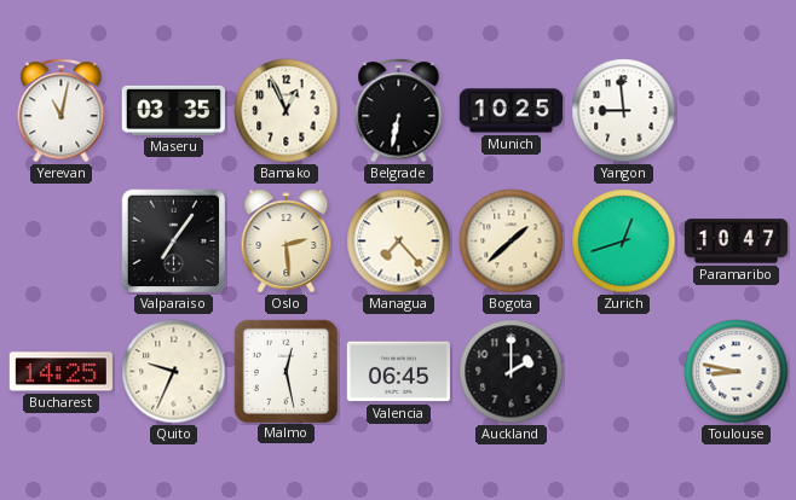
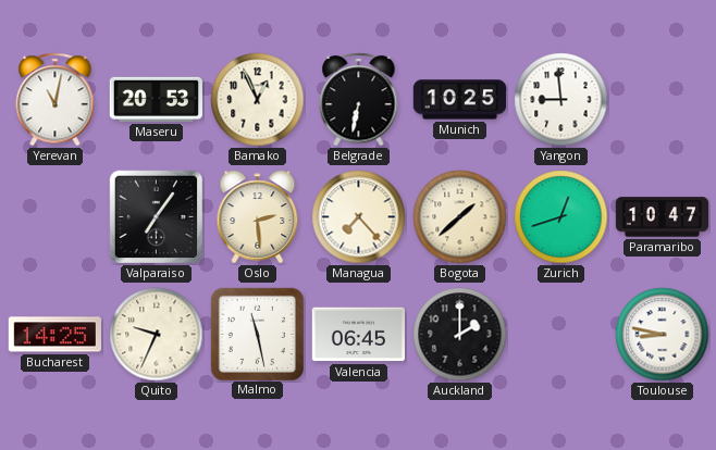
Maseru: 03:35 -> 20:53
Malmo: 12:28 -> 11:28
